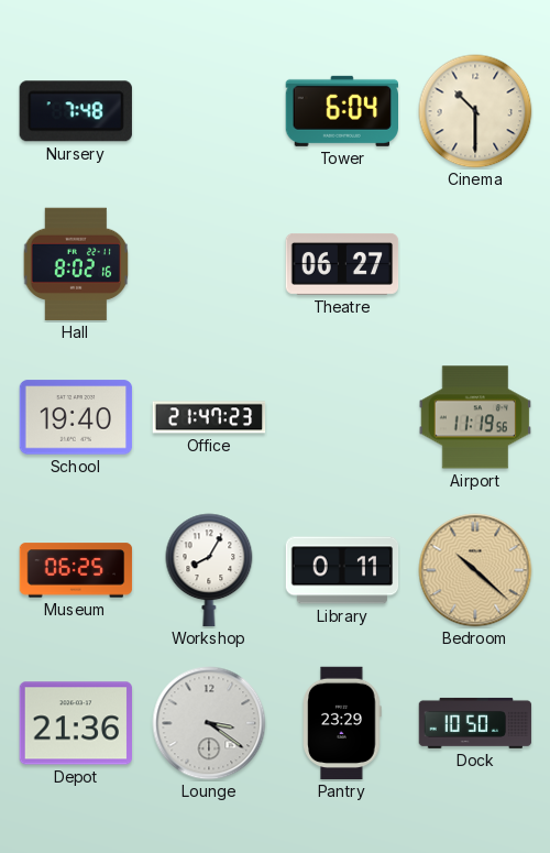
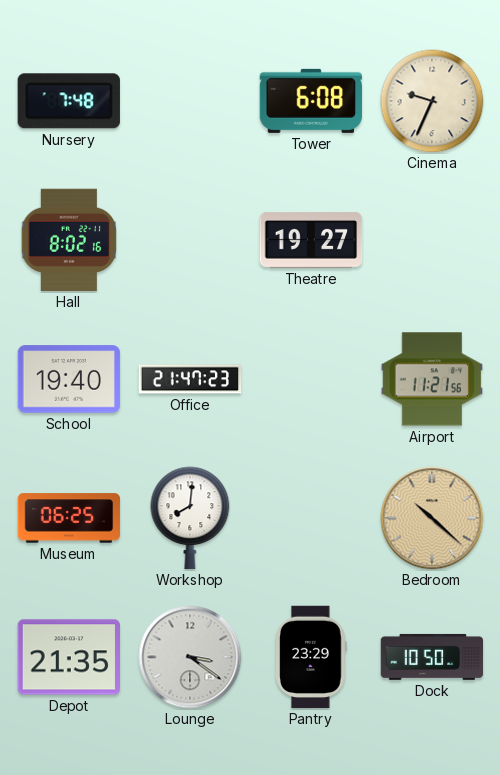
Tower: 6:04 -> 6:08
Cinema: 10:30 -> 9:34
Theatre: 06:27 -> 19:27
Airport: 11:19 -> 11:21
Workshop: 8:05 -> 8:01
Library: 0:11 -> none
Depot: 21:36 -> 21:35
